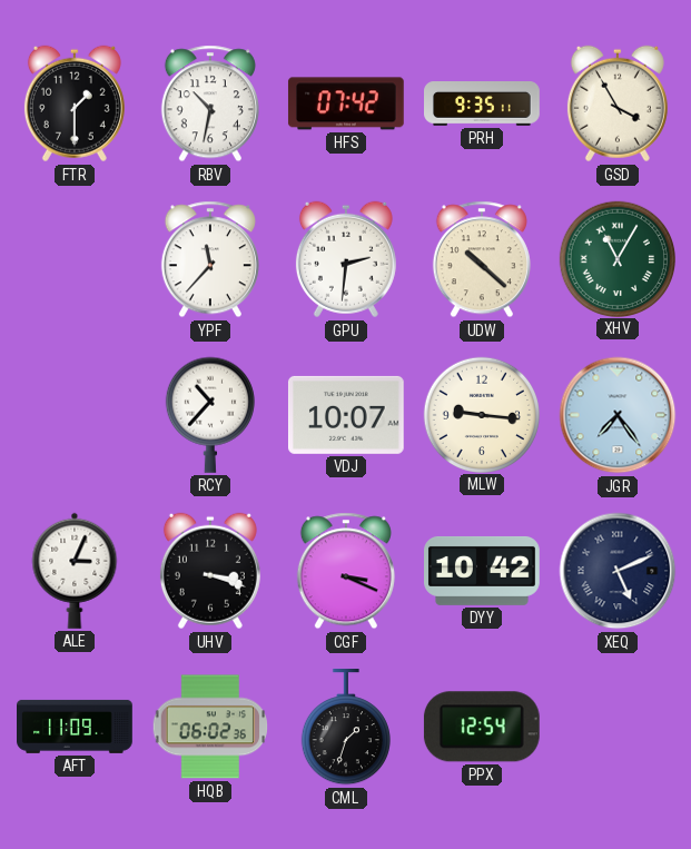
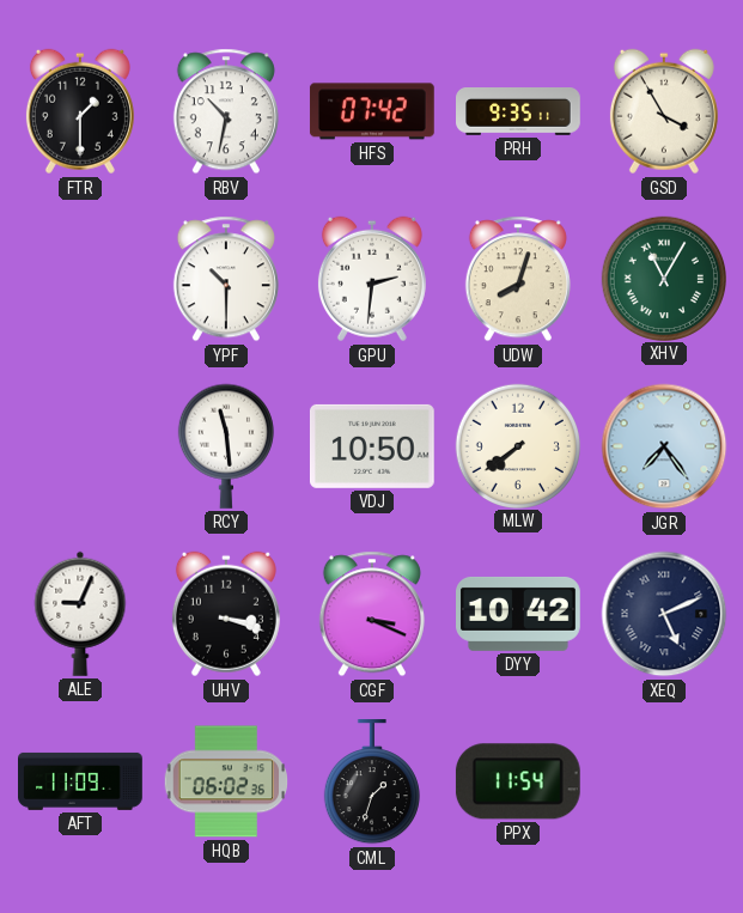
YPF: 11:37 -> 10:30
UDW: 10:22 -> 8:03
RCY: 10:37 -> 11:29
VDJ: 10:07 -> 10:50
MLW: 9:16 -> 7:39
ALE: 3:04 -> 9:04
PPX: 12:54 -> 11:54
